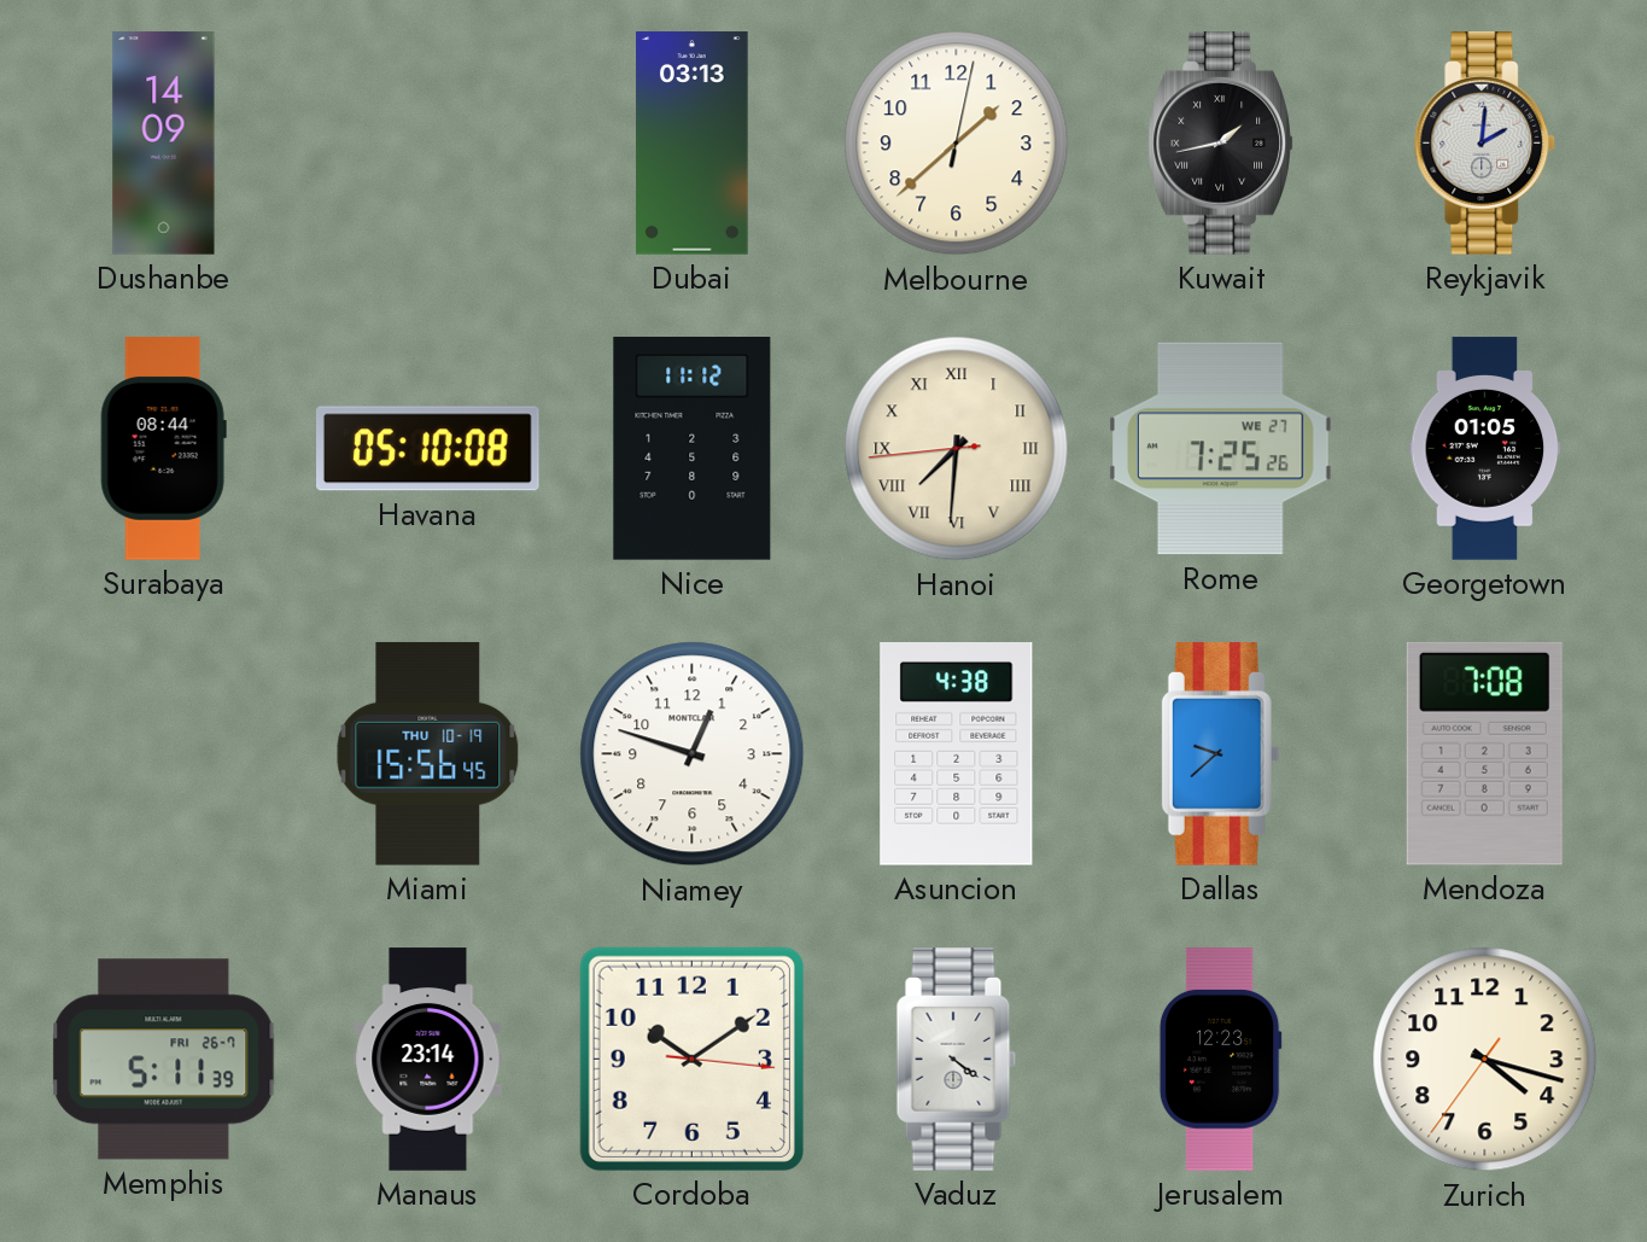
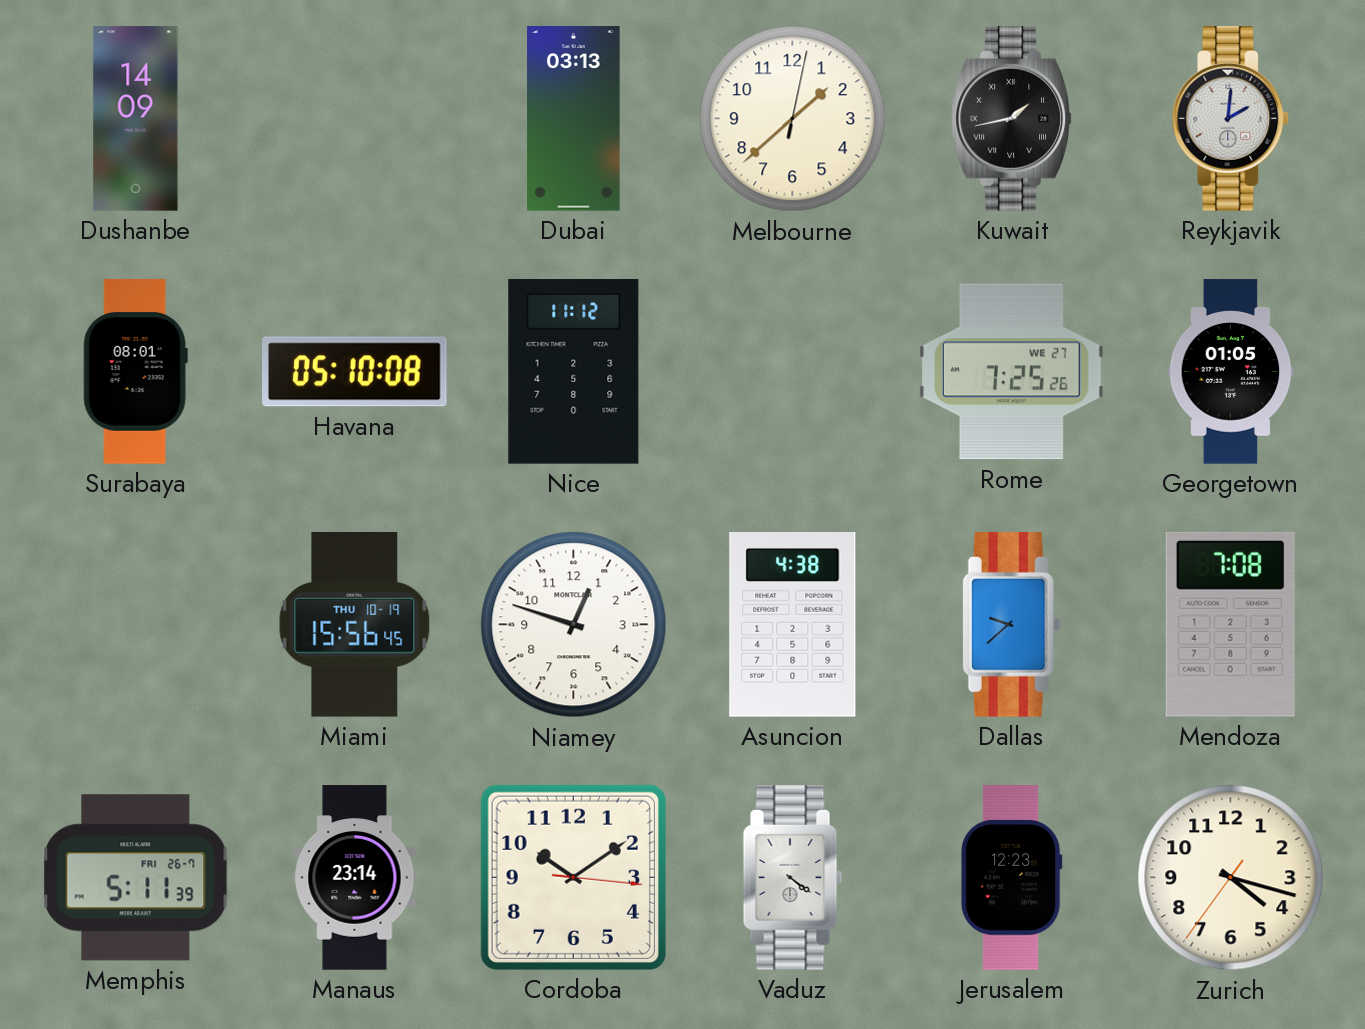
Surabaya: 08:44 -> 08:01
Hanoi: 7:30 -> none
